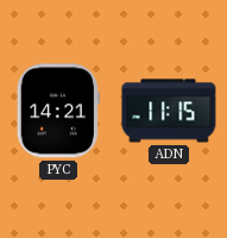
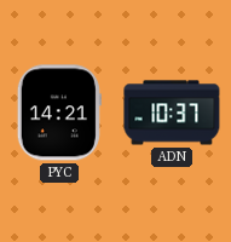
ADN: 11:15 -> 10:37
